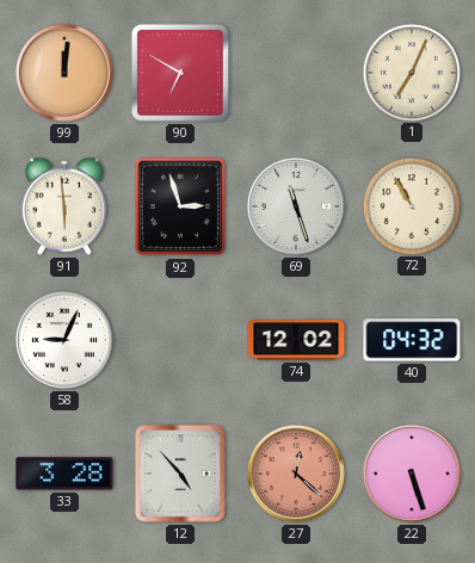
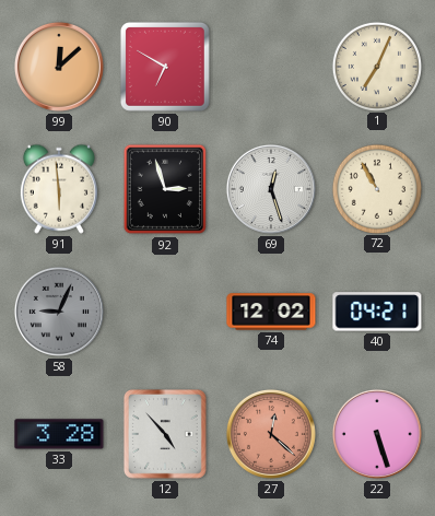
99: 12:01 -> 12:08
69: 11:27 -> 12:27
58 dial: white -> grey
40: 04:32 -> 04:21
